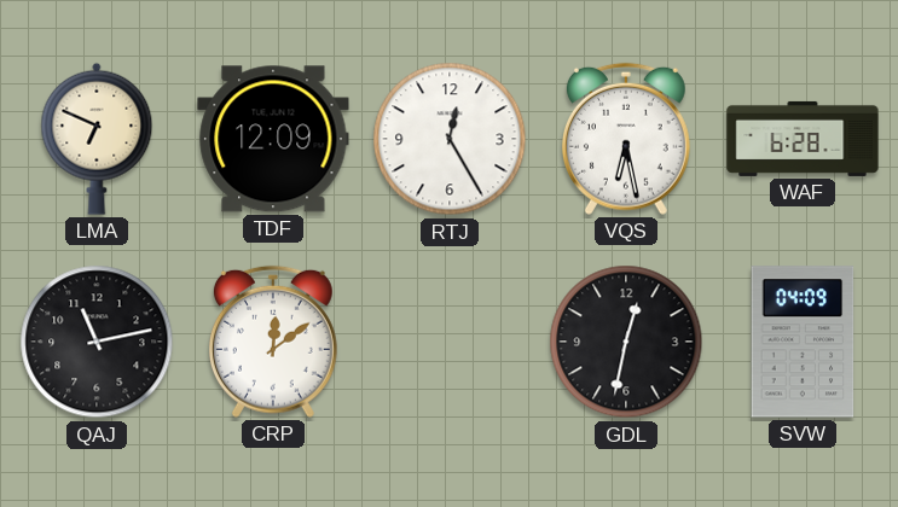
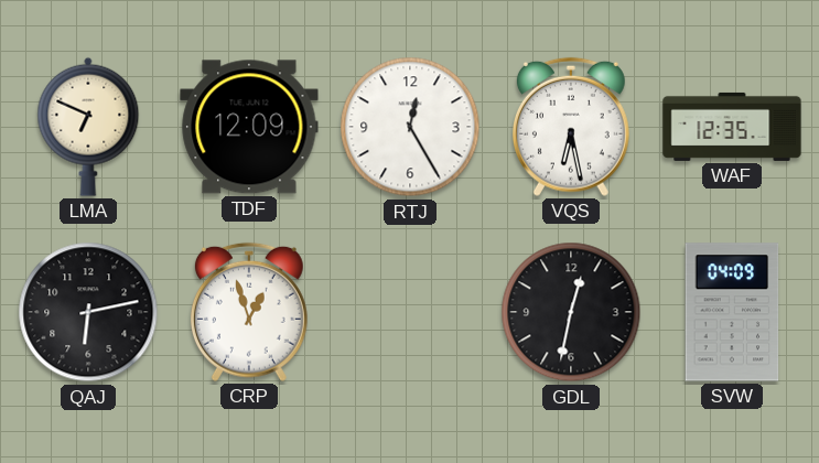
WAF: 6:28 -> 12:35
QAJ: 11:13 -> 6:13
CRP: 12:09 -> 12:57
